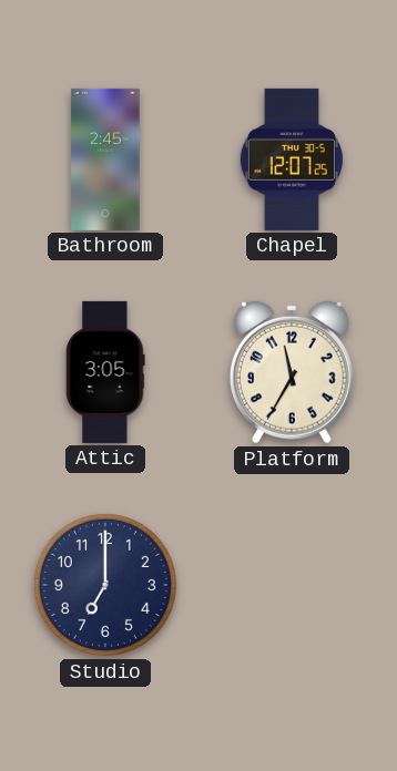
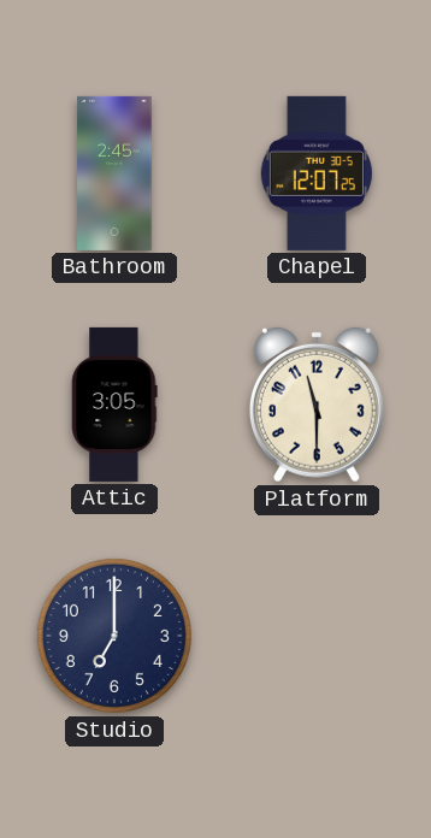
Platform: 11:35 -> 11:30
